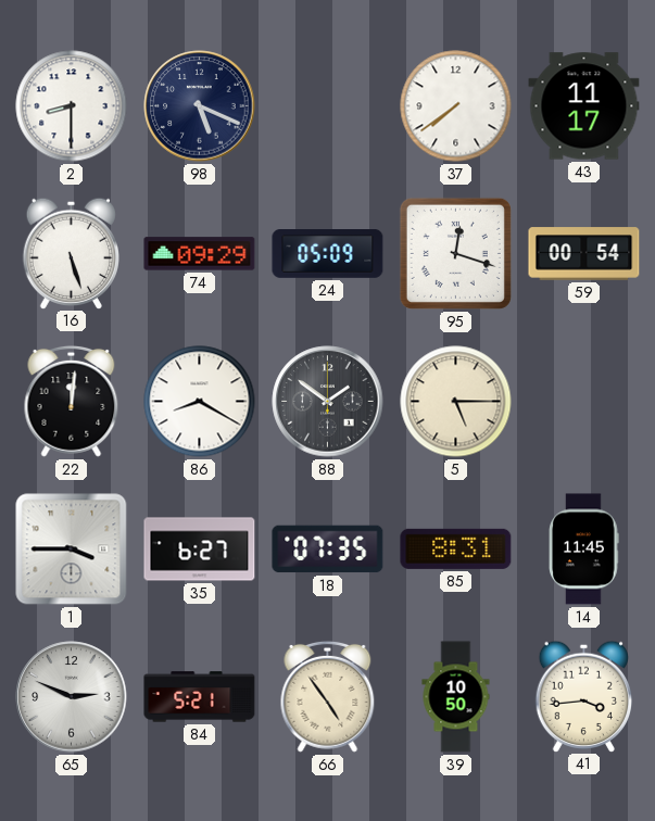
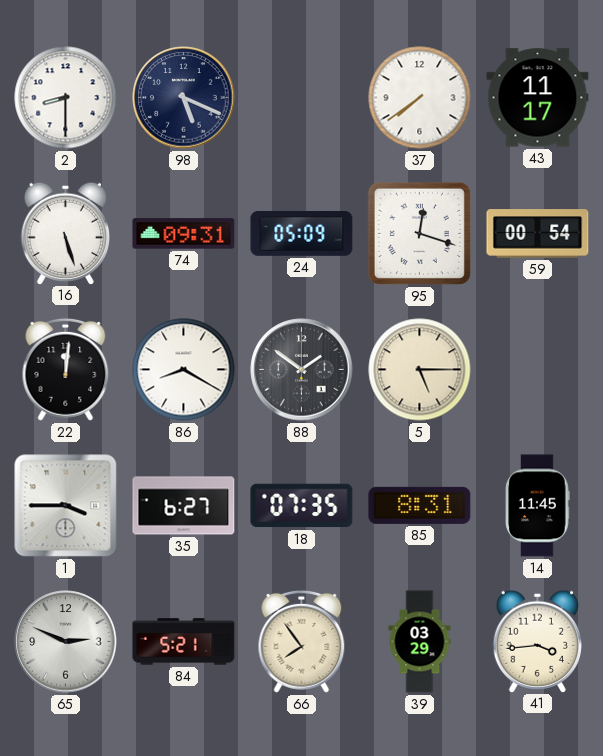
74: 09:29 -> 09:31
66: 4:54 -> 7:54
39: 10:50 -> 03:29
